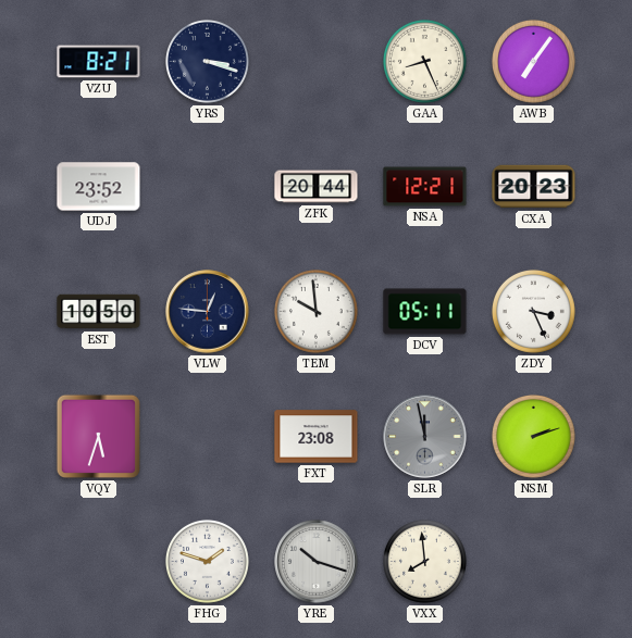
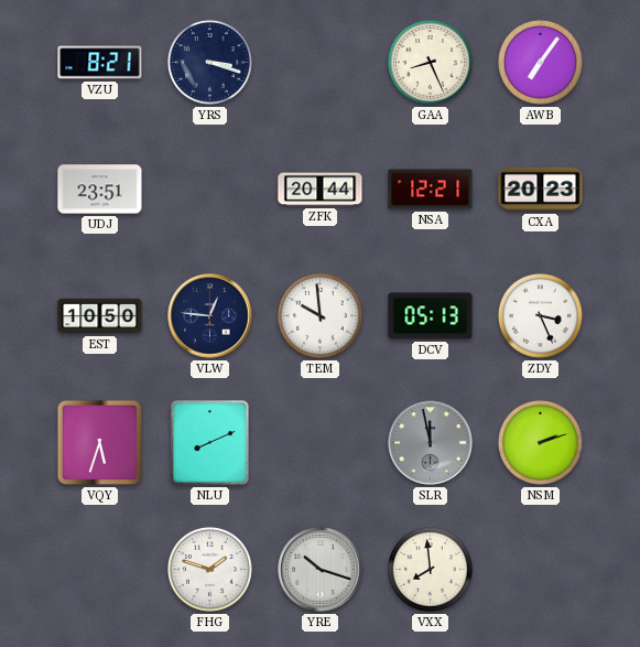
UDJ: 23:52 -> 23:51
DCV: 05:11 -> 05:13
NLU: none -> 8:11
FXT: 23:08 -> none
